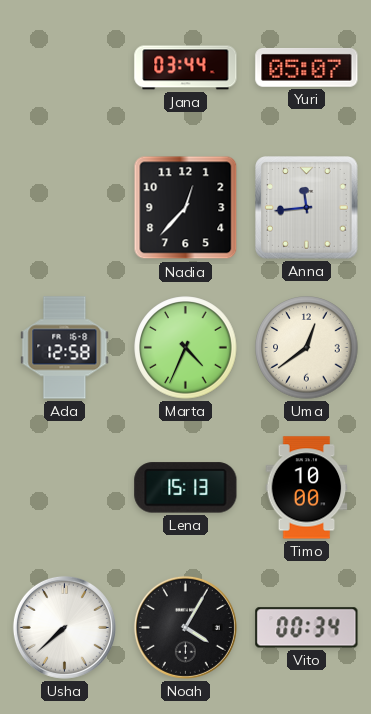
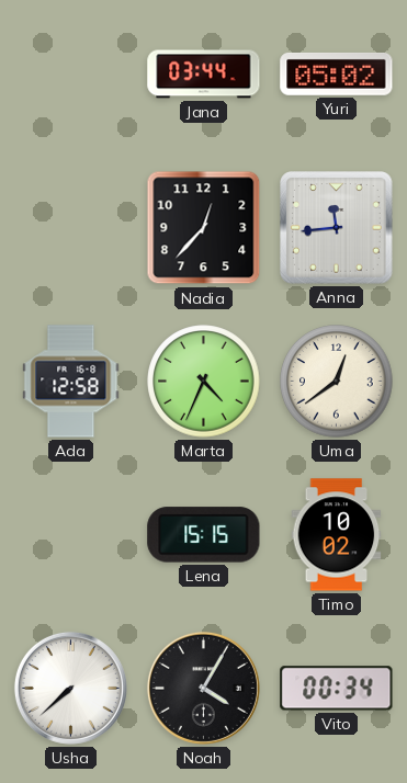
Yuri: 05:07 -> 05:02
Lena: 15:13 -> 15:15
Timo: 10:00 -> 10:02
